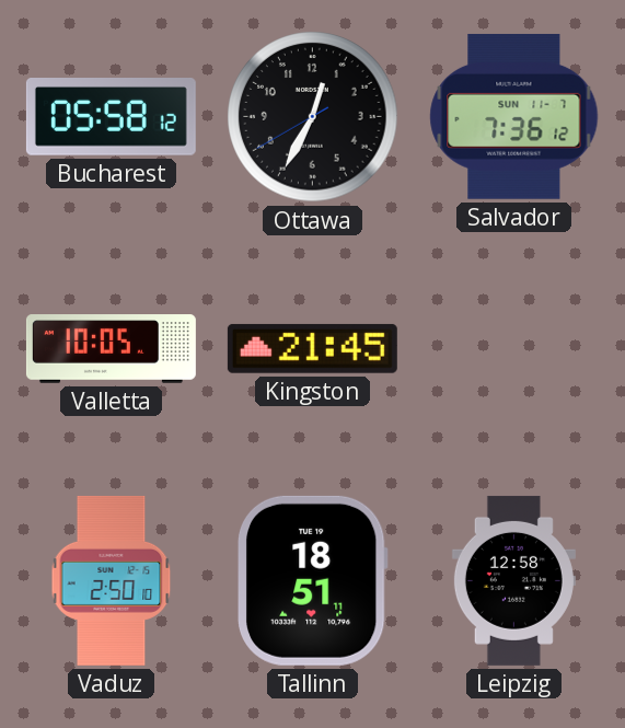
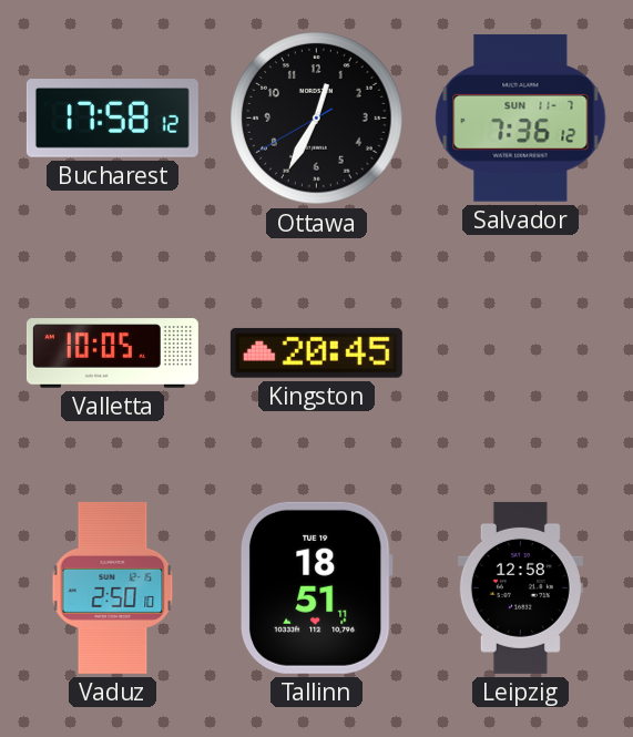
Bucharest: 05:58 -> 17:58
Kingston: 21:45 -> 20:45
